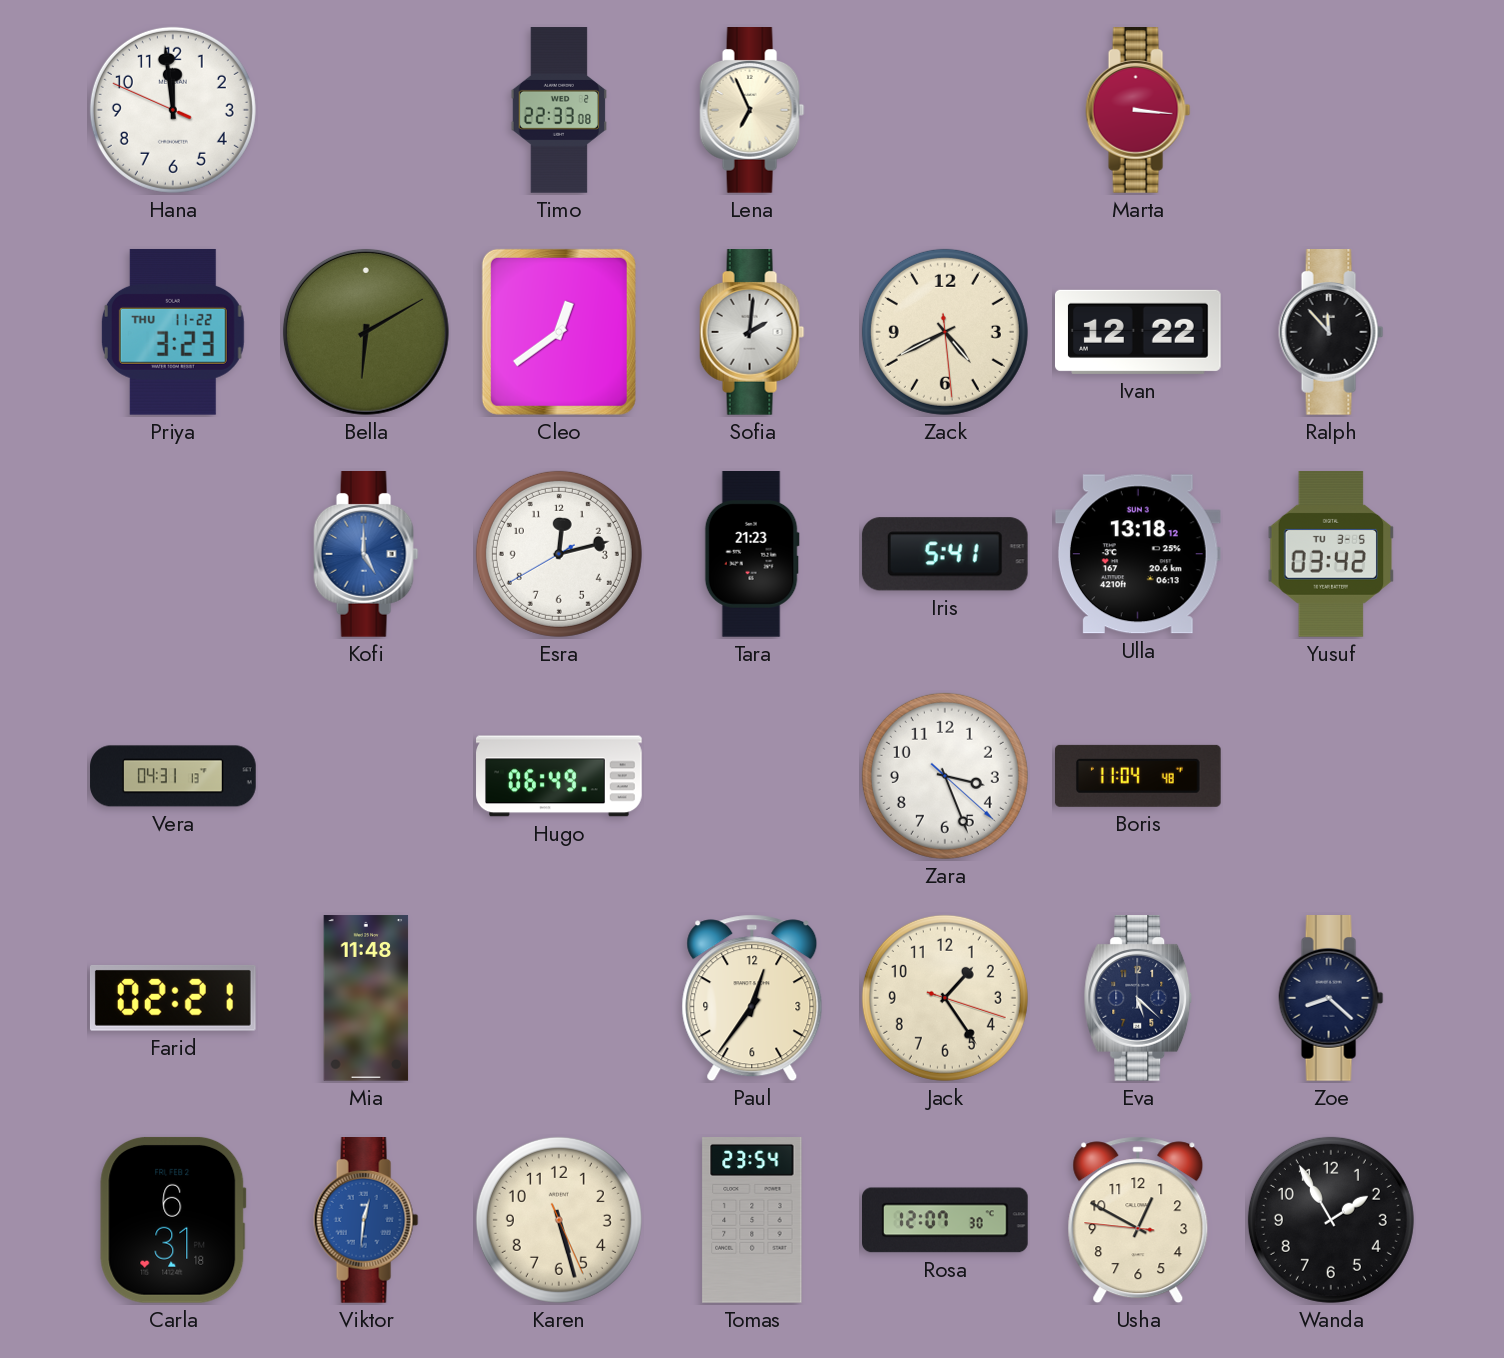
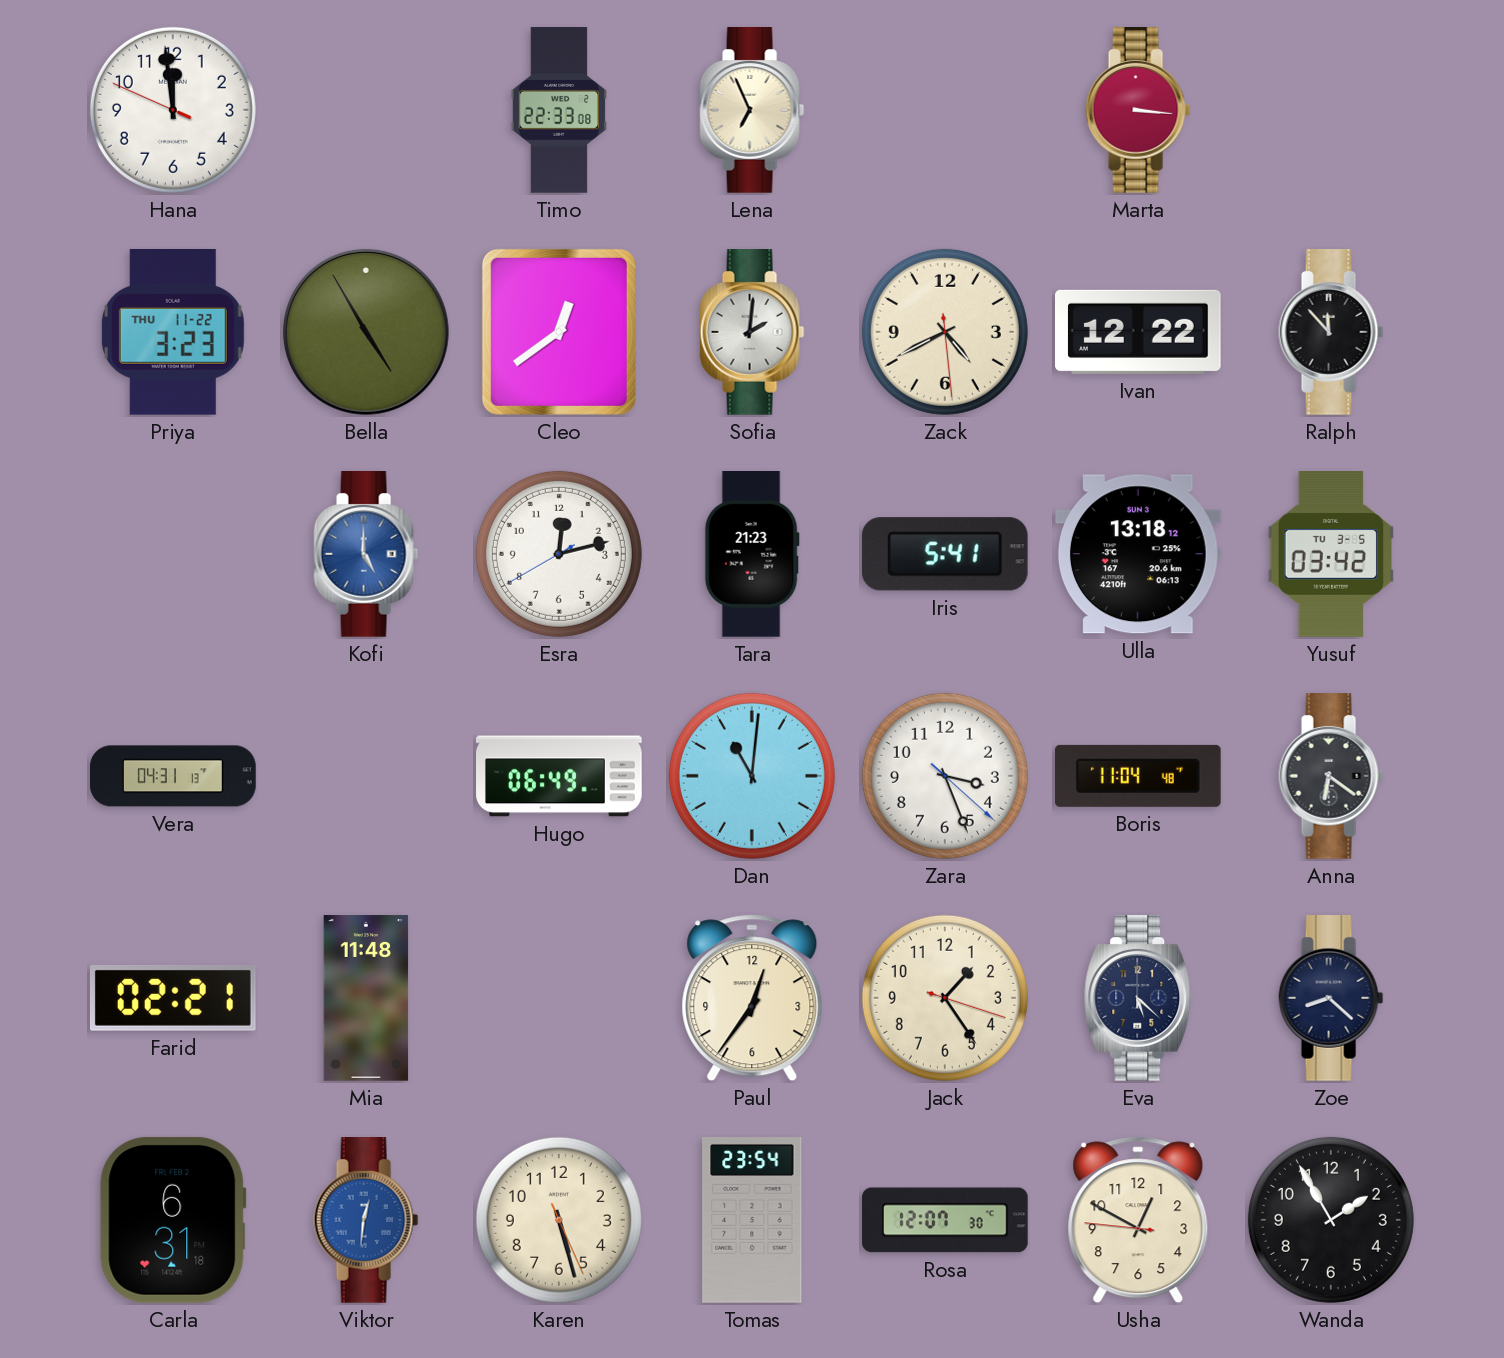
Bella: 6:10 -> 4:55
Dan: none -> 11:01
Anna: none -> 6:21
